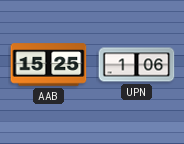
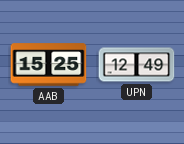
UPN: 1:06 -> 12:49
